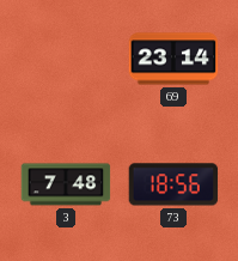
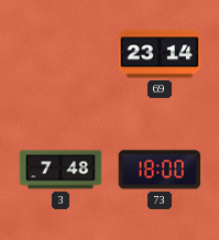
73: 18:56 -> 18:00
